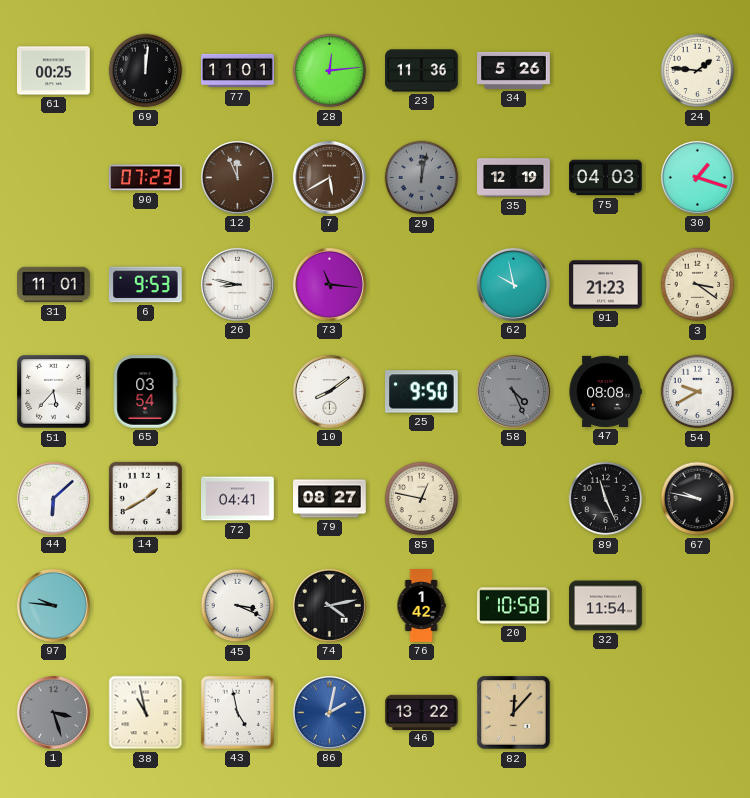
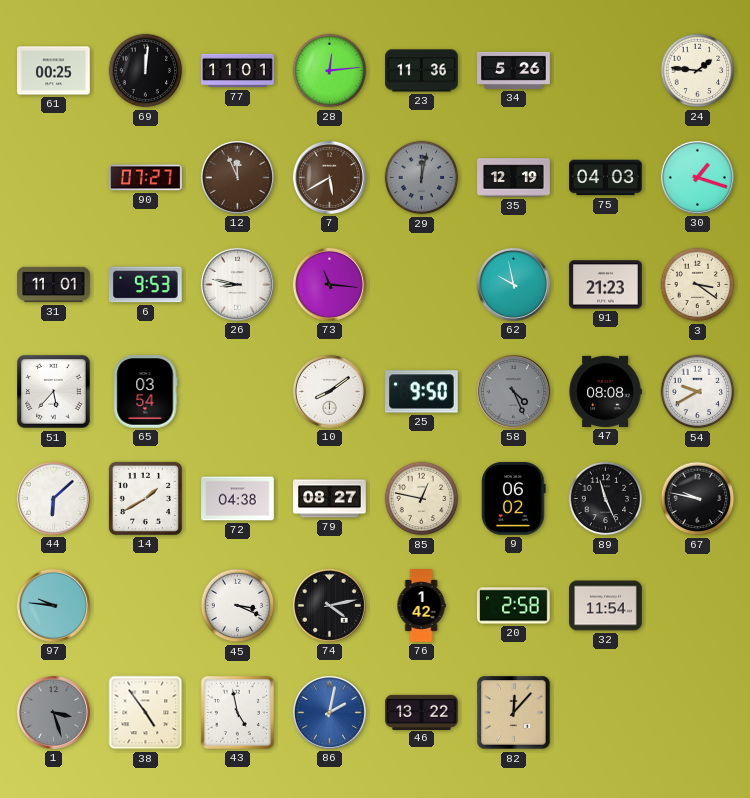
90: 07:23 -> 07:27
72: 04:41 -> 04:38
9: none -> 06:02
20: 10:58 -> 2:58
38: 10:58 -> 4:54
